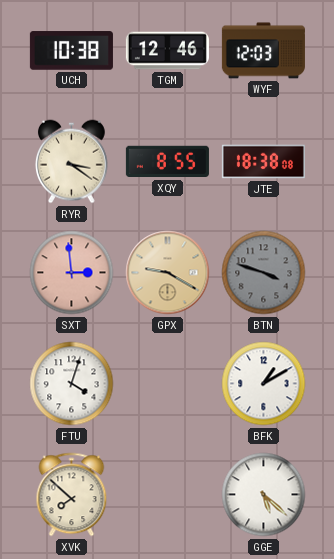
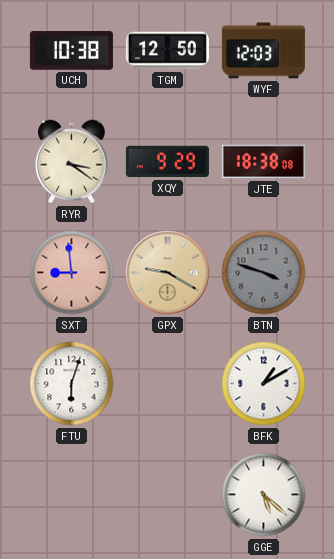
TGM: 12:46 -> 12:50
XQY: 8:55 -> 9:29
SXT: 2:59 -> 8:59
FTU: 4:03 -> 6:03
XVK: 7:52 -> none
